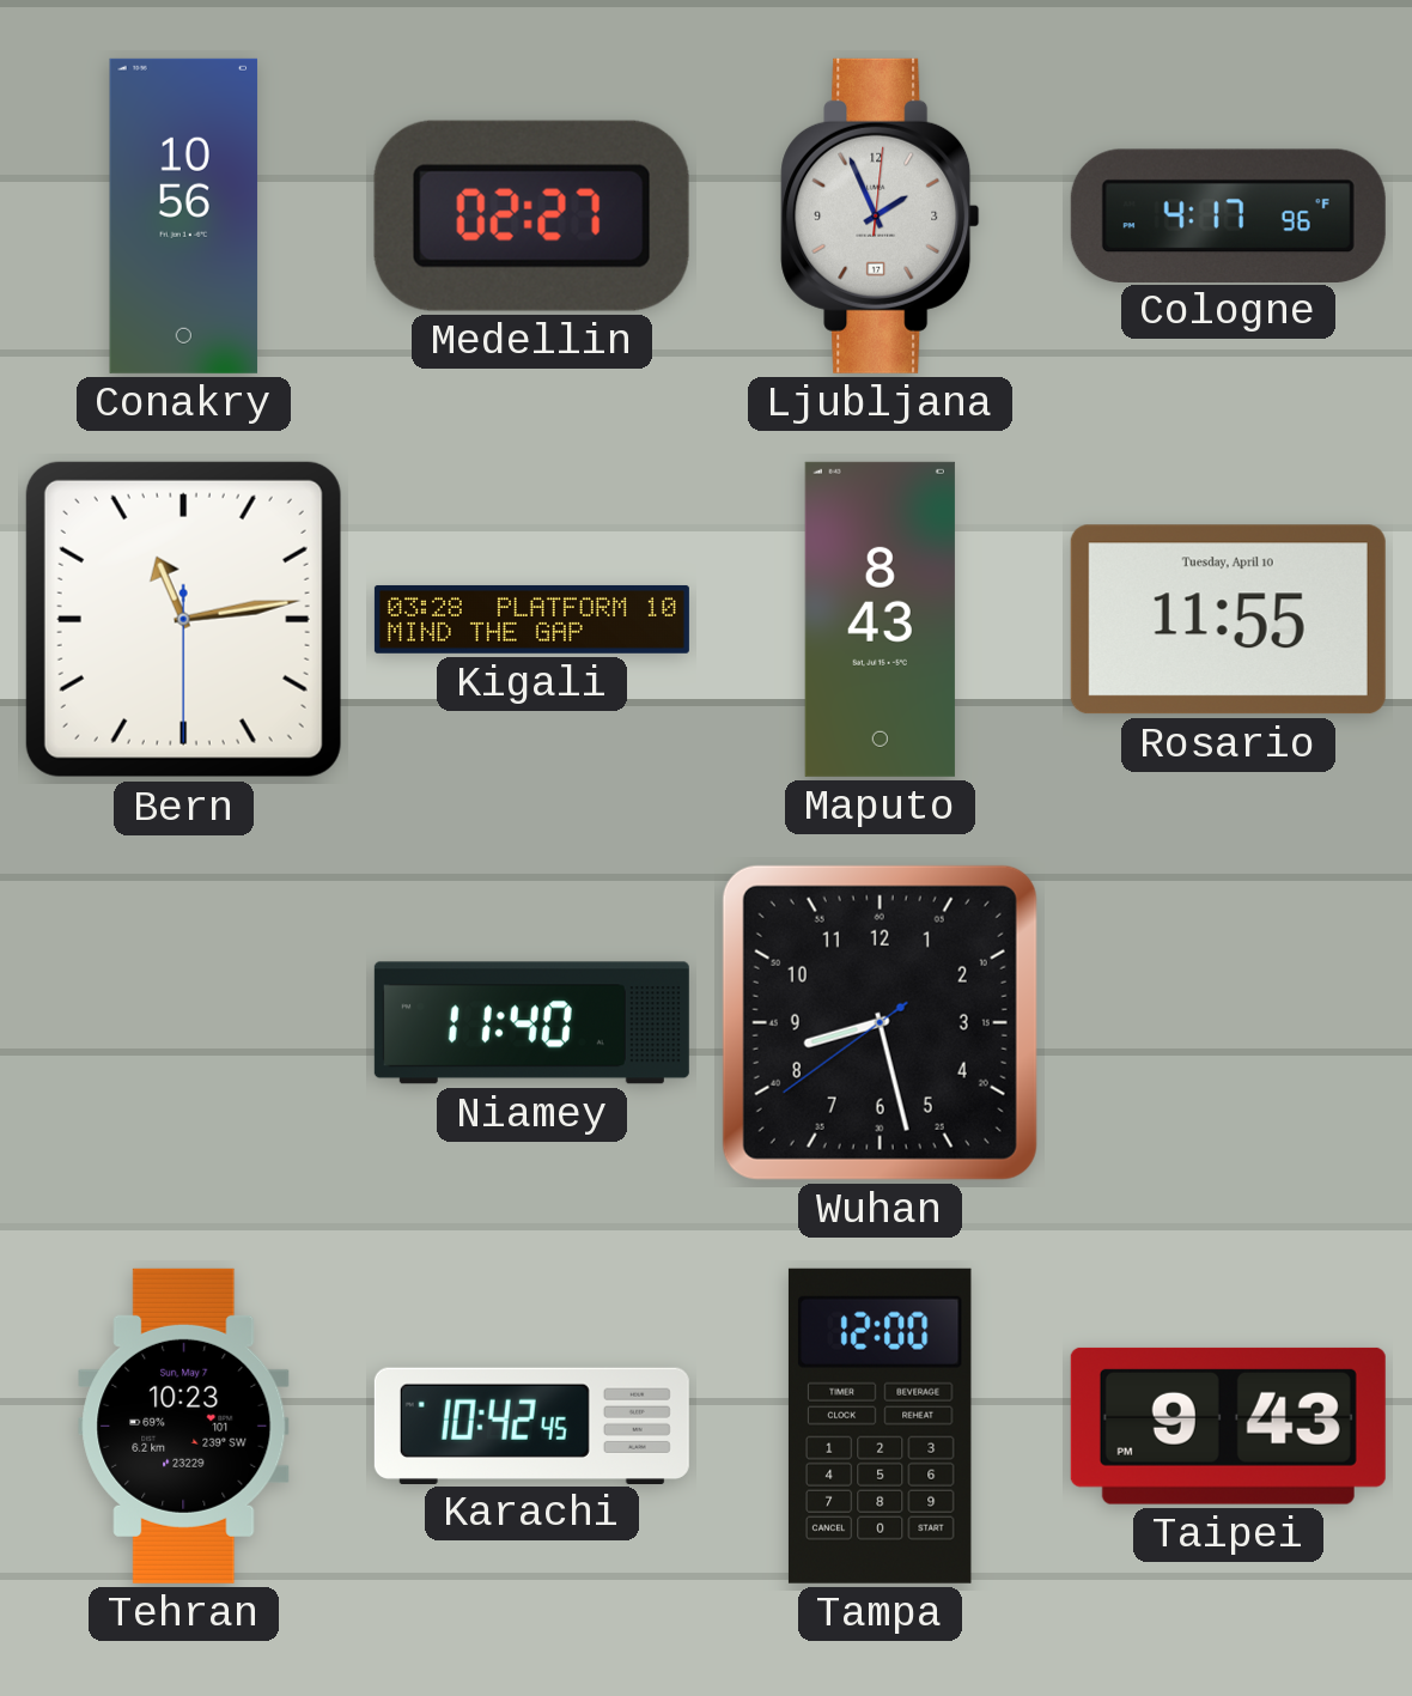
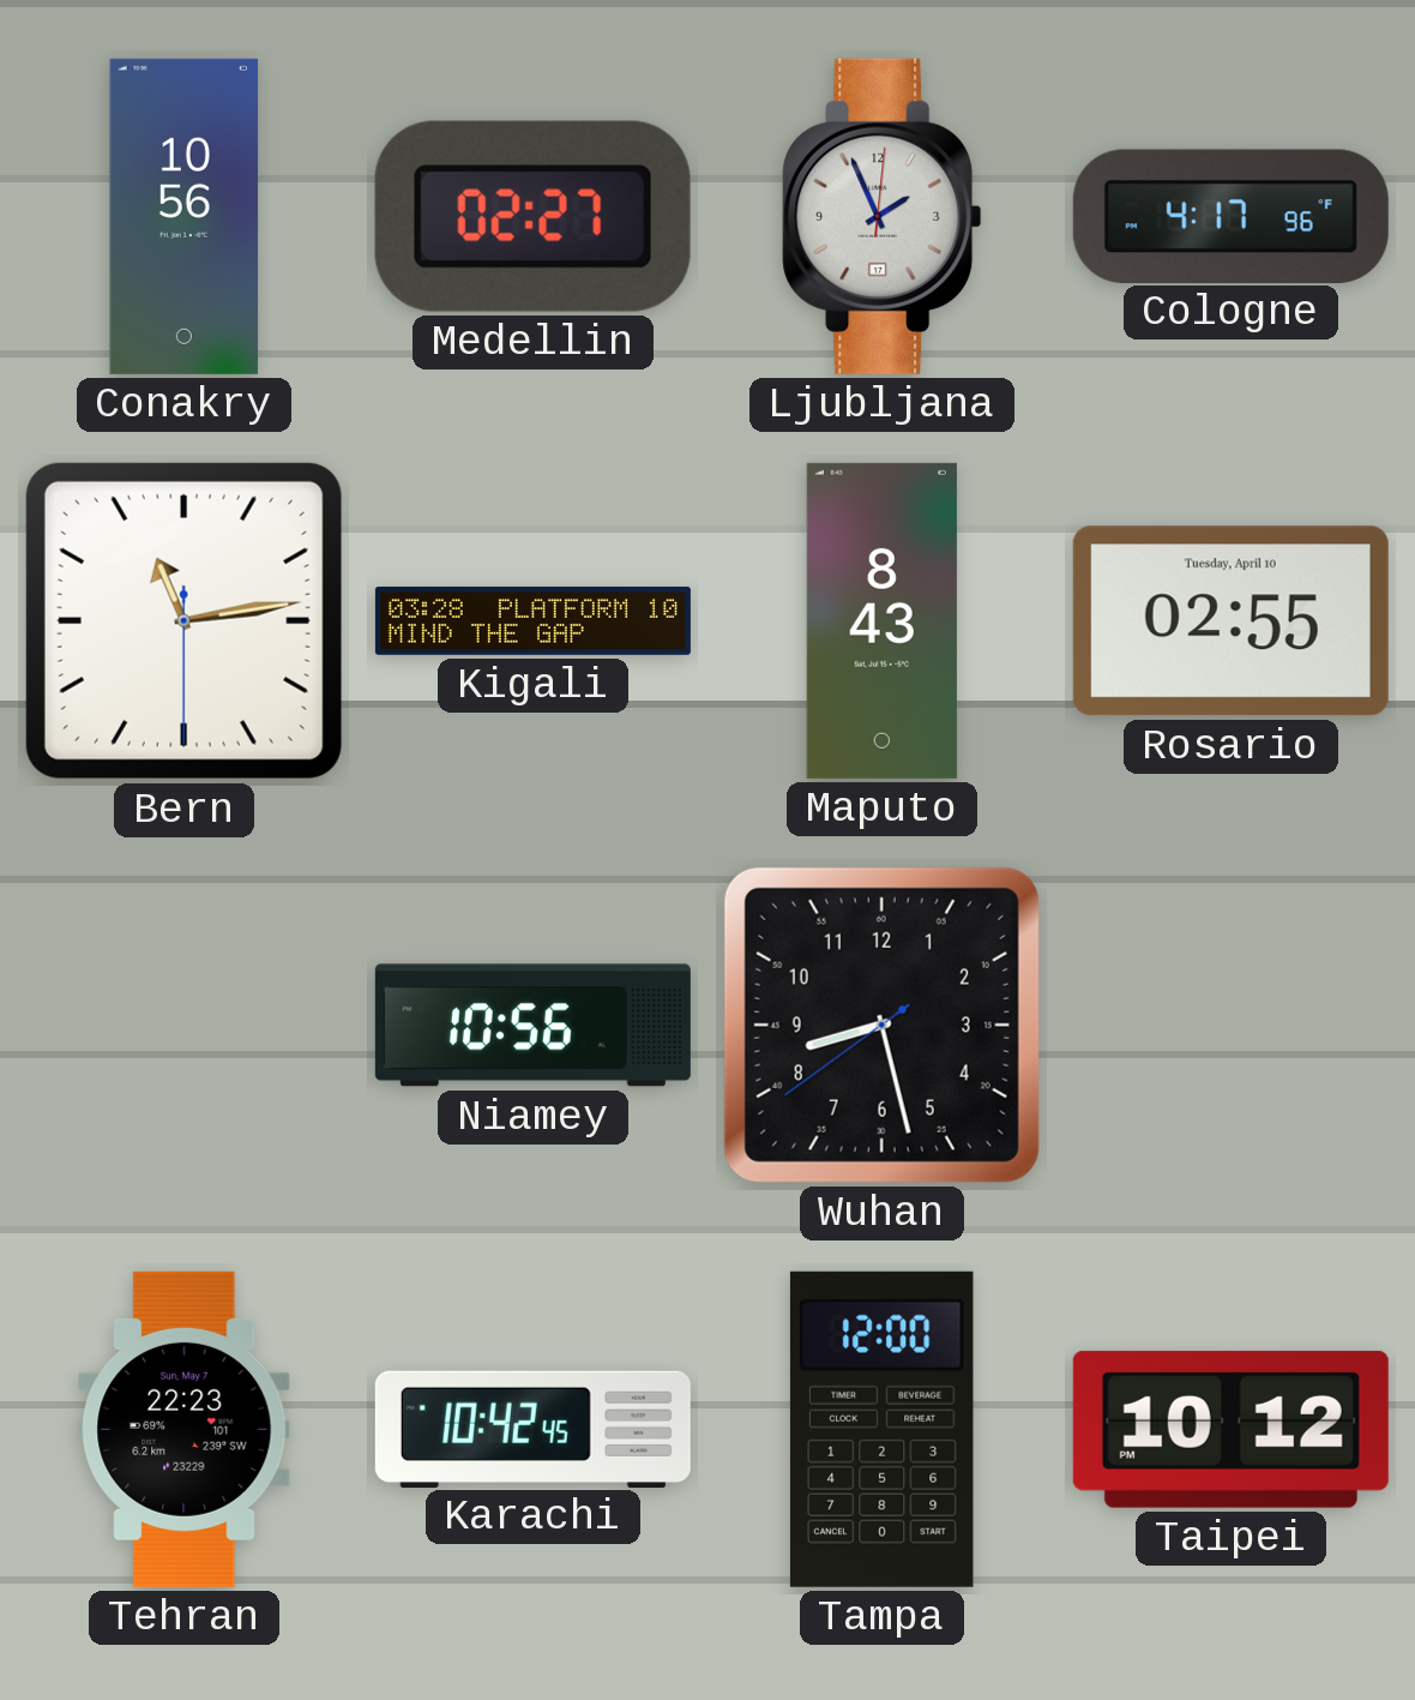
Rosario: 11:55 -> 02:55
Niamey: 11:40 -> 10:56
Tehran: 10:23 -> 22:23
Taipei: 9:43 -> 10:12
